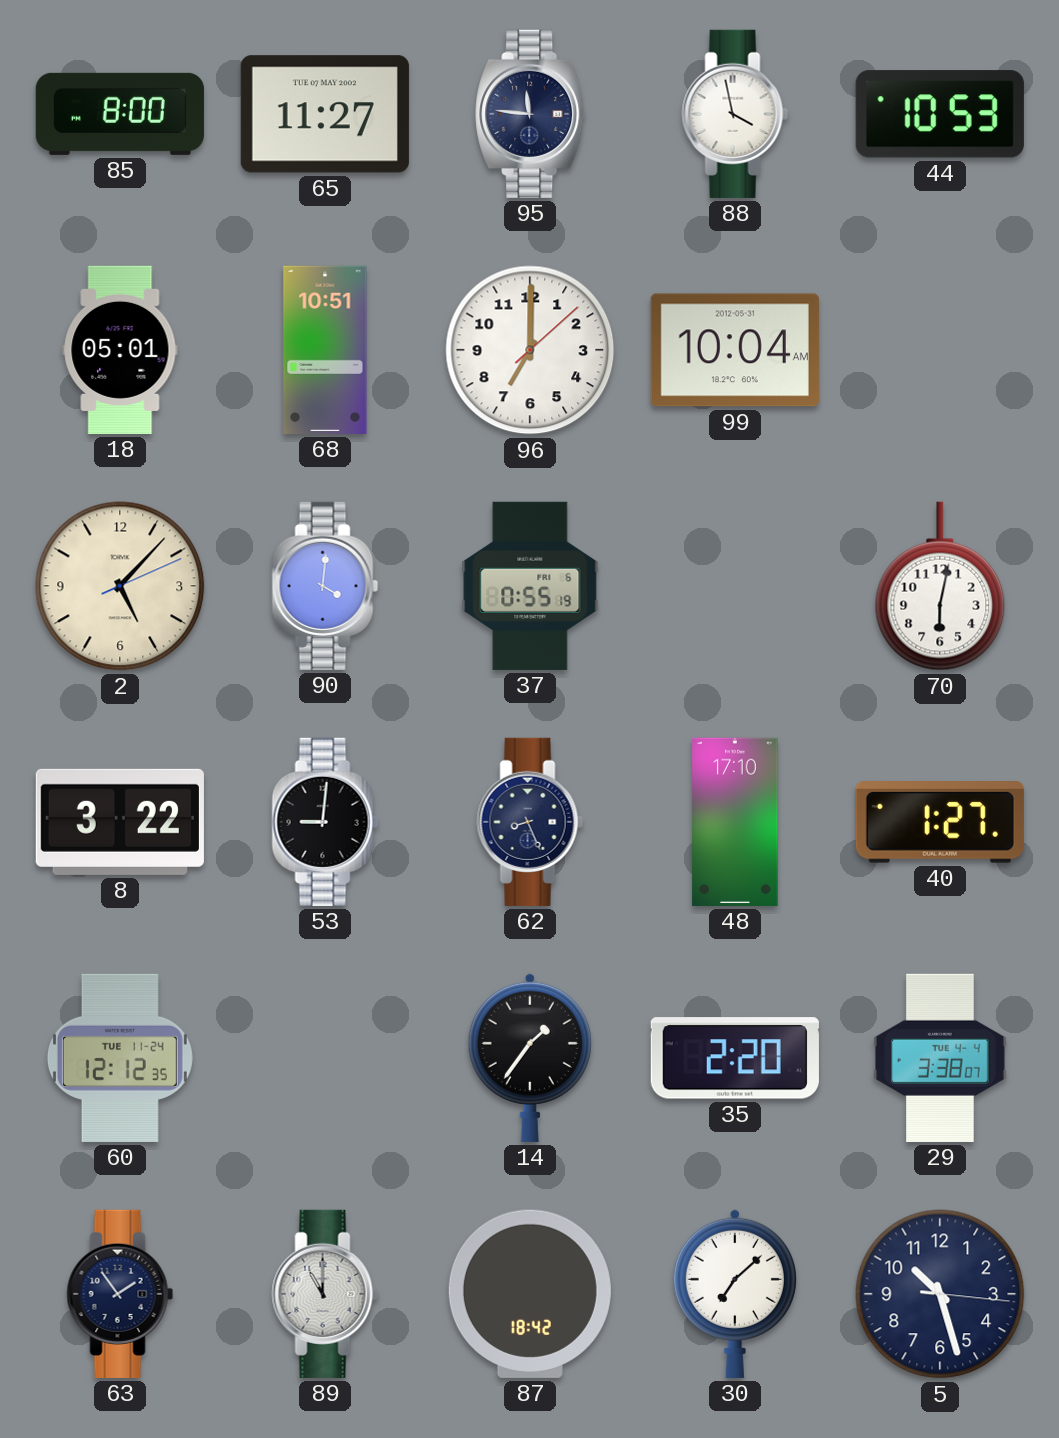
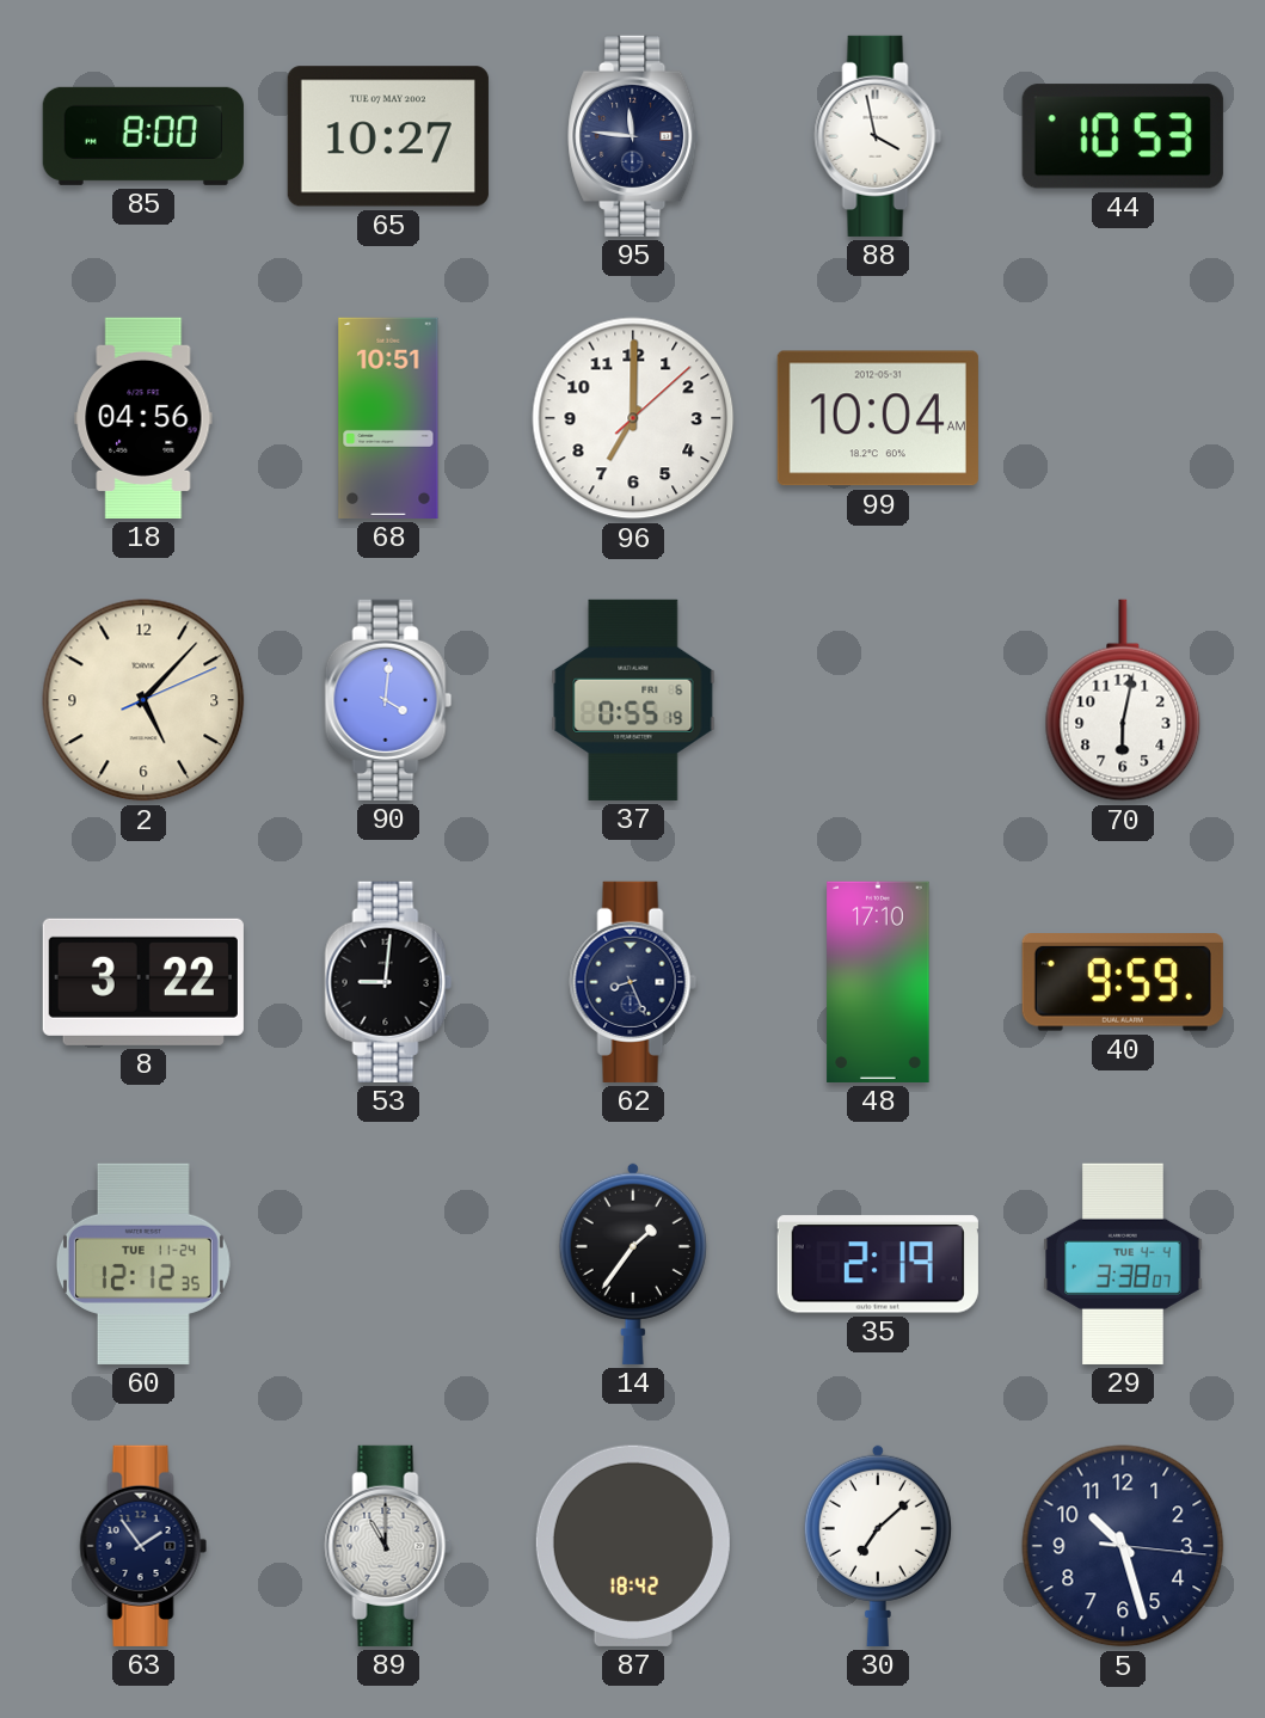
65: 11:27 -> 10:27
18: 05:01 -> 04:56
40: 1:27 -> 9:59
35: 2:20 -> 2:19
